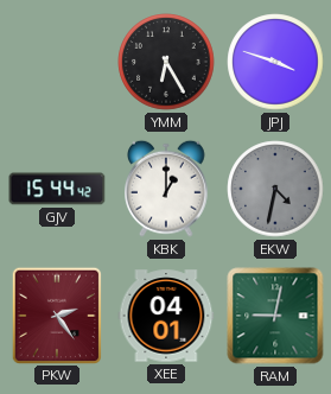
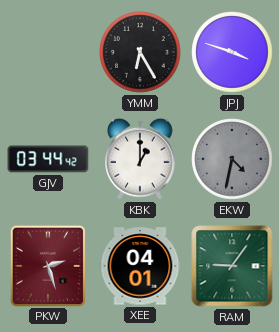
GJV: 15:44 -> 03:44
PKW: 2:24 -> 2:27
RAM: 9:02 -> 9:06
